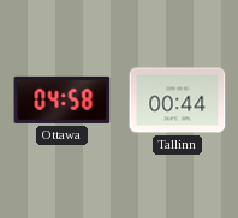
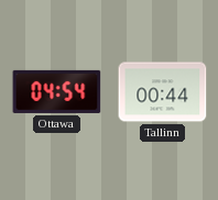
Ottawa: 04:58 -> 04:54
